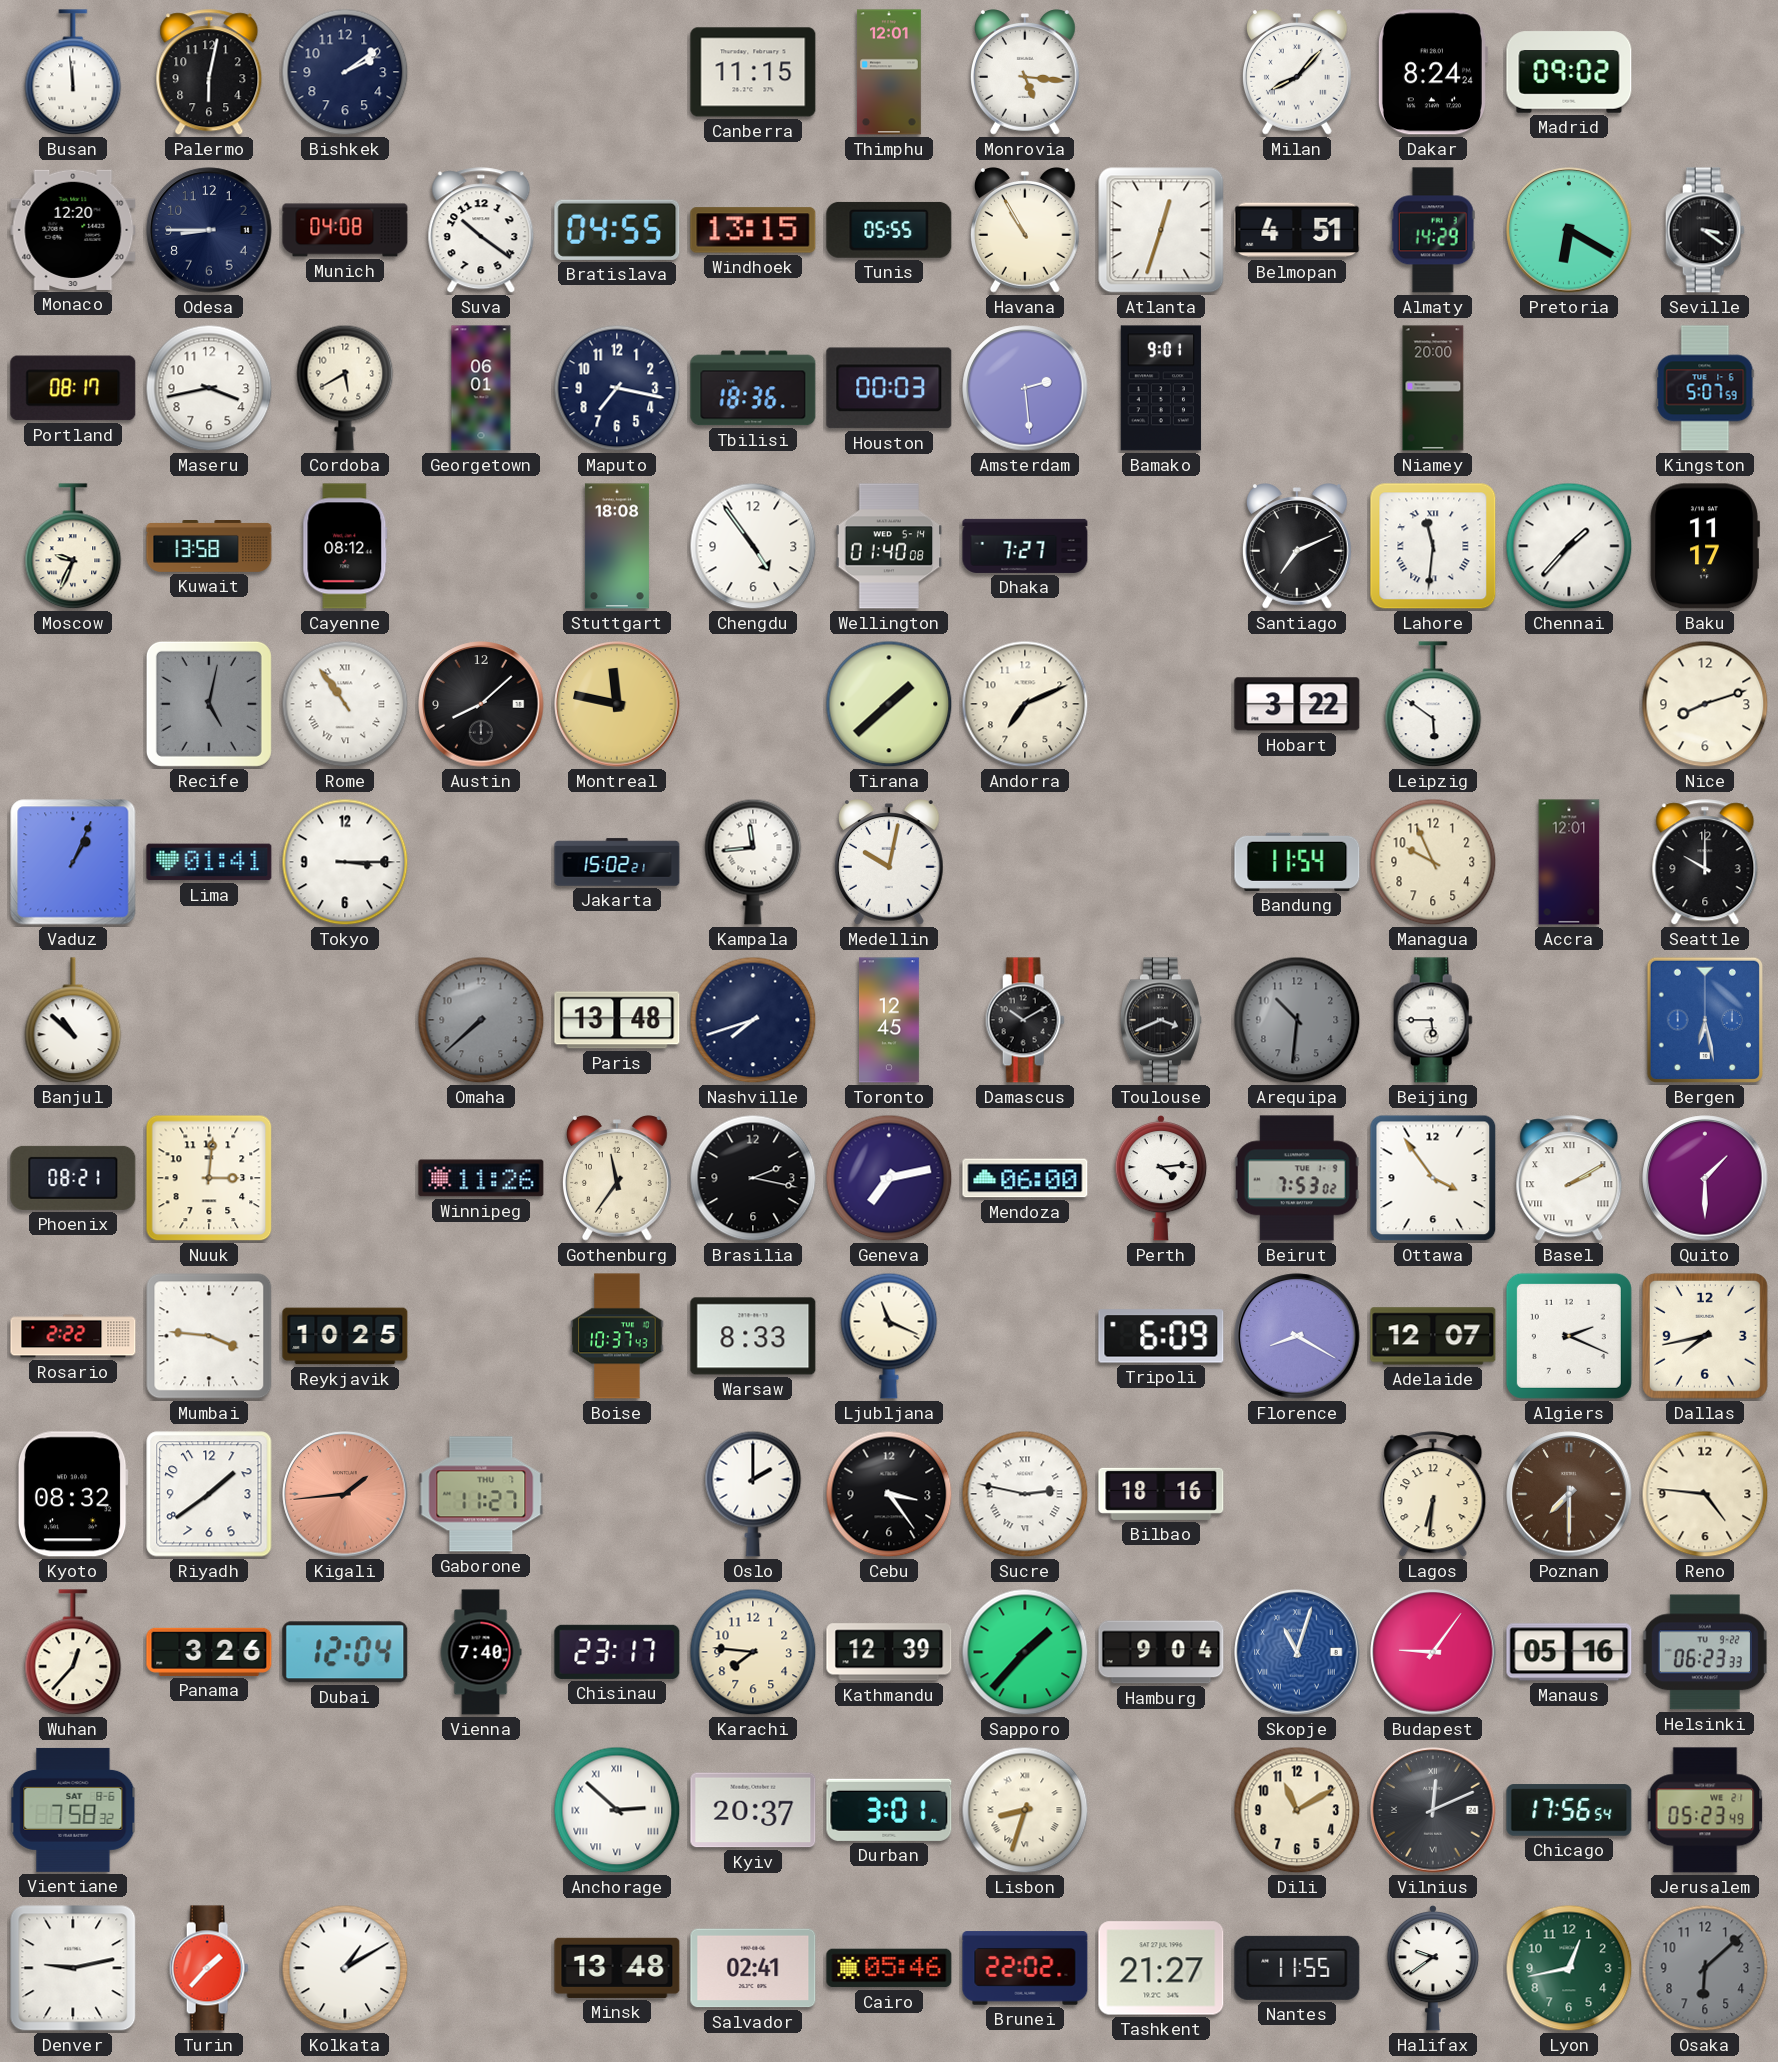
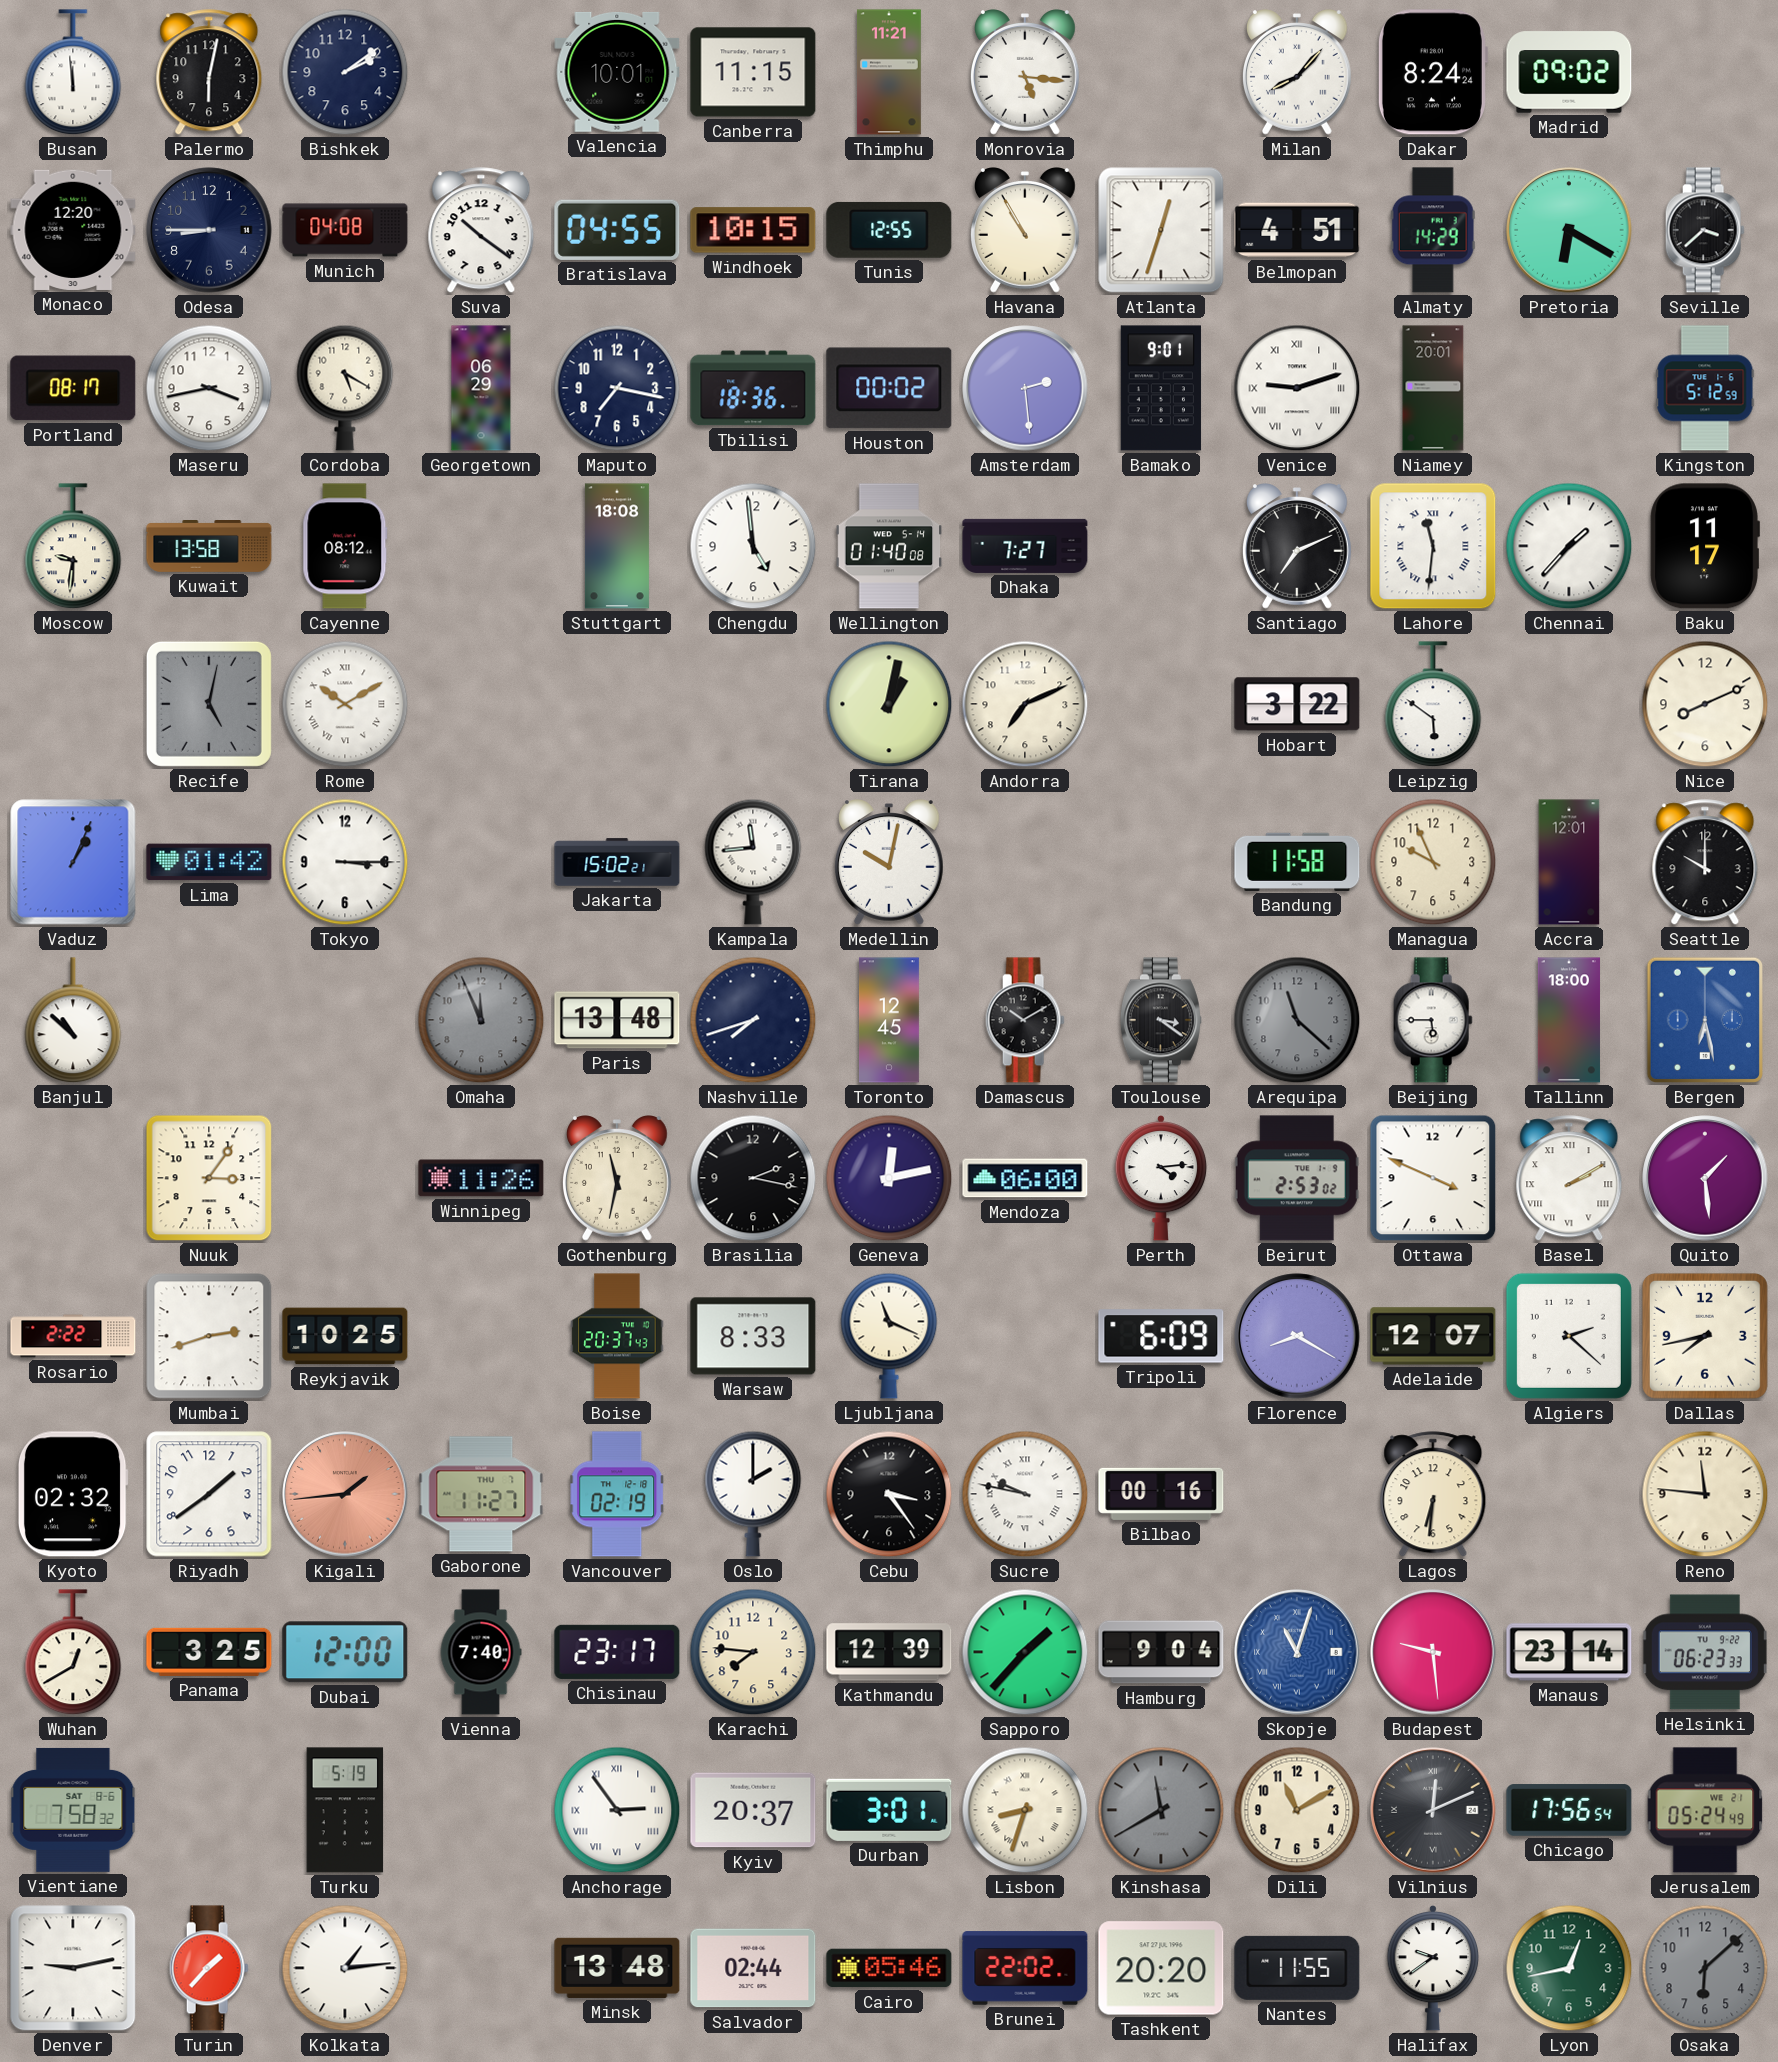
Valencia: none -> 10:01
Thimphu: 12:01 -> 11:21
Windhoek: 13:15 -> 10:15
Tunis: 05:55 -> 12:55
Seville: 3:21 -> 3:38
Cordoba: 5:40 -> 5:20
Georgetown: 06:01 -> 06:29
Houston: 00:03 -> 00:02
Venice: none -> 9:12
Niamey: 20:00 -> 20:01
Kingston: 5:07 -> 5:12
Moscow: 9:34 -> 9:31
Chengdu: 4:54 -> 4:59
Rome: 10:54 -> 10:10
Austin: 8:08 -> none
Montreal: 11:47 -> none
Tirana: 1:38 -> 1:02
Nice: 8:12 -> 8:11
Lima: 01:41 -> 01:42
Bandung: 11:54 -> 11:58
Omaha: 7:38 -> 11:56
Toulouse: 3:41 -> 3:21
Arequipa: 10:31 -> 11:22
Tallinn: none -> 18:00
Phoenix: 08:21 -> none
Nuuk: 3:01 -> 3:06
Gothenburg: 11:36 -> 11:32
Geneva: 7:13 -> 12:13
Beirut: 7:53 -> 2:53
Ottawa: 3:54 -> 3:49
Quito: 1:30 -> 1:29
Mumbai: 3:46 -> 2:42
Boise: 10:37 -> 20:37
Algiers: 2:19 -> 2:22
Kyoto: 08:32 -> 02:32
Vancouver: none -> 02:19
Sucre: 2:47 -> 9:47
Bilbao: 18:16 -> 00:16
Poznan: 7:30 -> none
Reno: 4:46 -> 11:46
Wuhan: 12:37 -> 12:40
Panama: 3:26 -> 3:25
Dubai: 12:04 -> 12:00
Budapest: 9:06 -> 9:29
Manaus: 05:16 -> 23:14
Turku: none -> 5:19
Anchorage: 2:52 -> 2:54
Kinshasa: none -> 11:40
Jerusalem: 05:23 -> 05:24
Kolkata: 1:10 -> 1:14
Salvador: 02:41 -> 02:44
Tashkent: 21:27 -> 20:20
